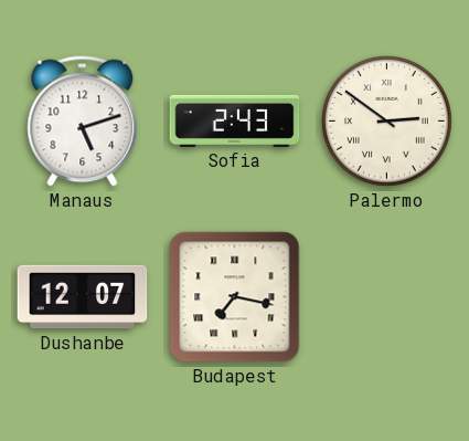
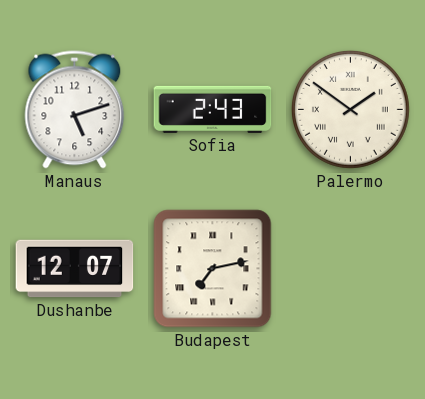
Palermo: 2:51 -> 1:51
Budapest: 7:17 -> 7:13
